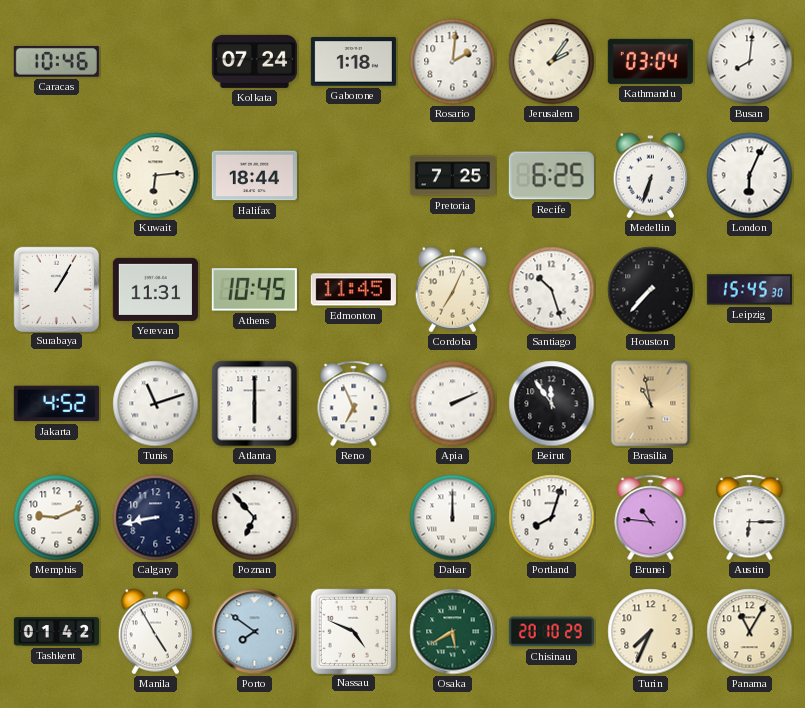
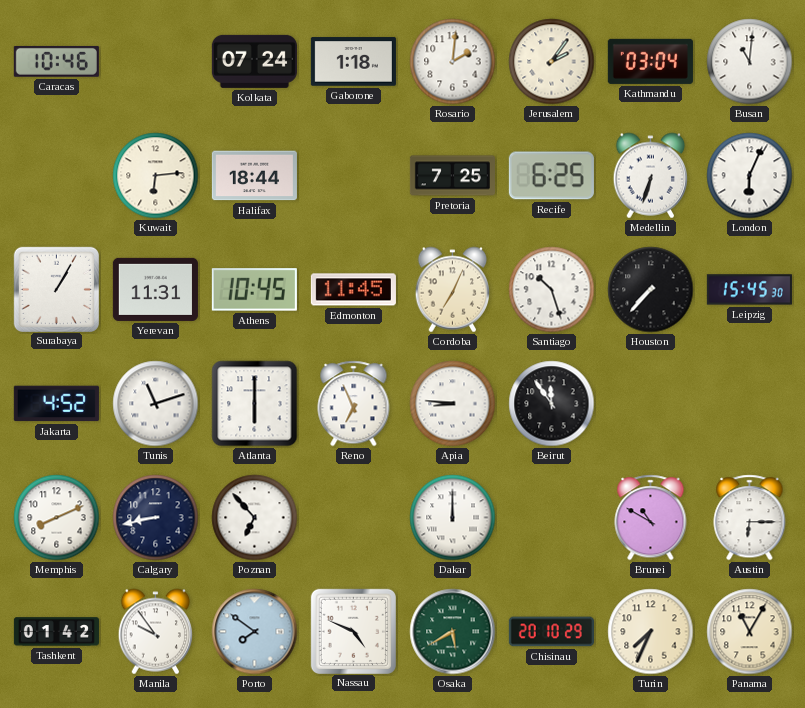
Busan: 8:01 -> 11:01
Apia: 2:11 -> 8:46
Brasilia: 10:58 -> none
Memphis: 9:11 -> 8:11
Portland: 8:03 -> none
Brunei: 10:46 -> 10:50
Manila: 4:55 -> 9:54
